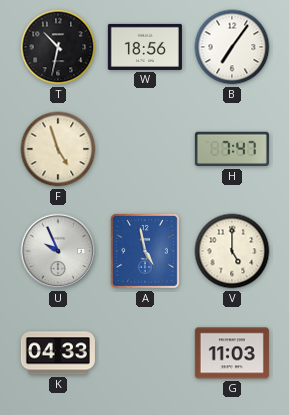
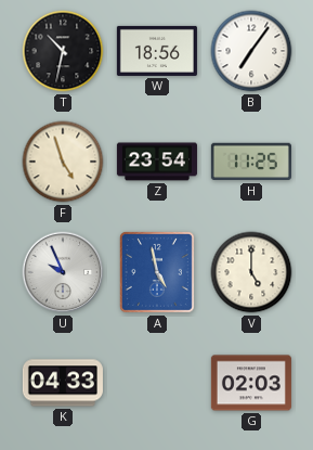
Z: none -> 23:54
H: 7:47 -> 11:25
G: 11:03 -> 02:03
